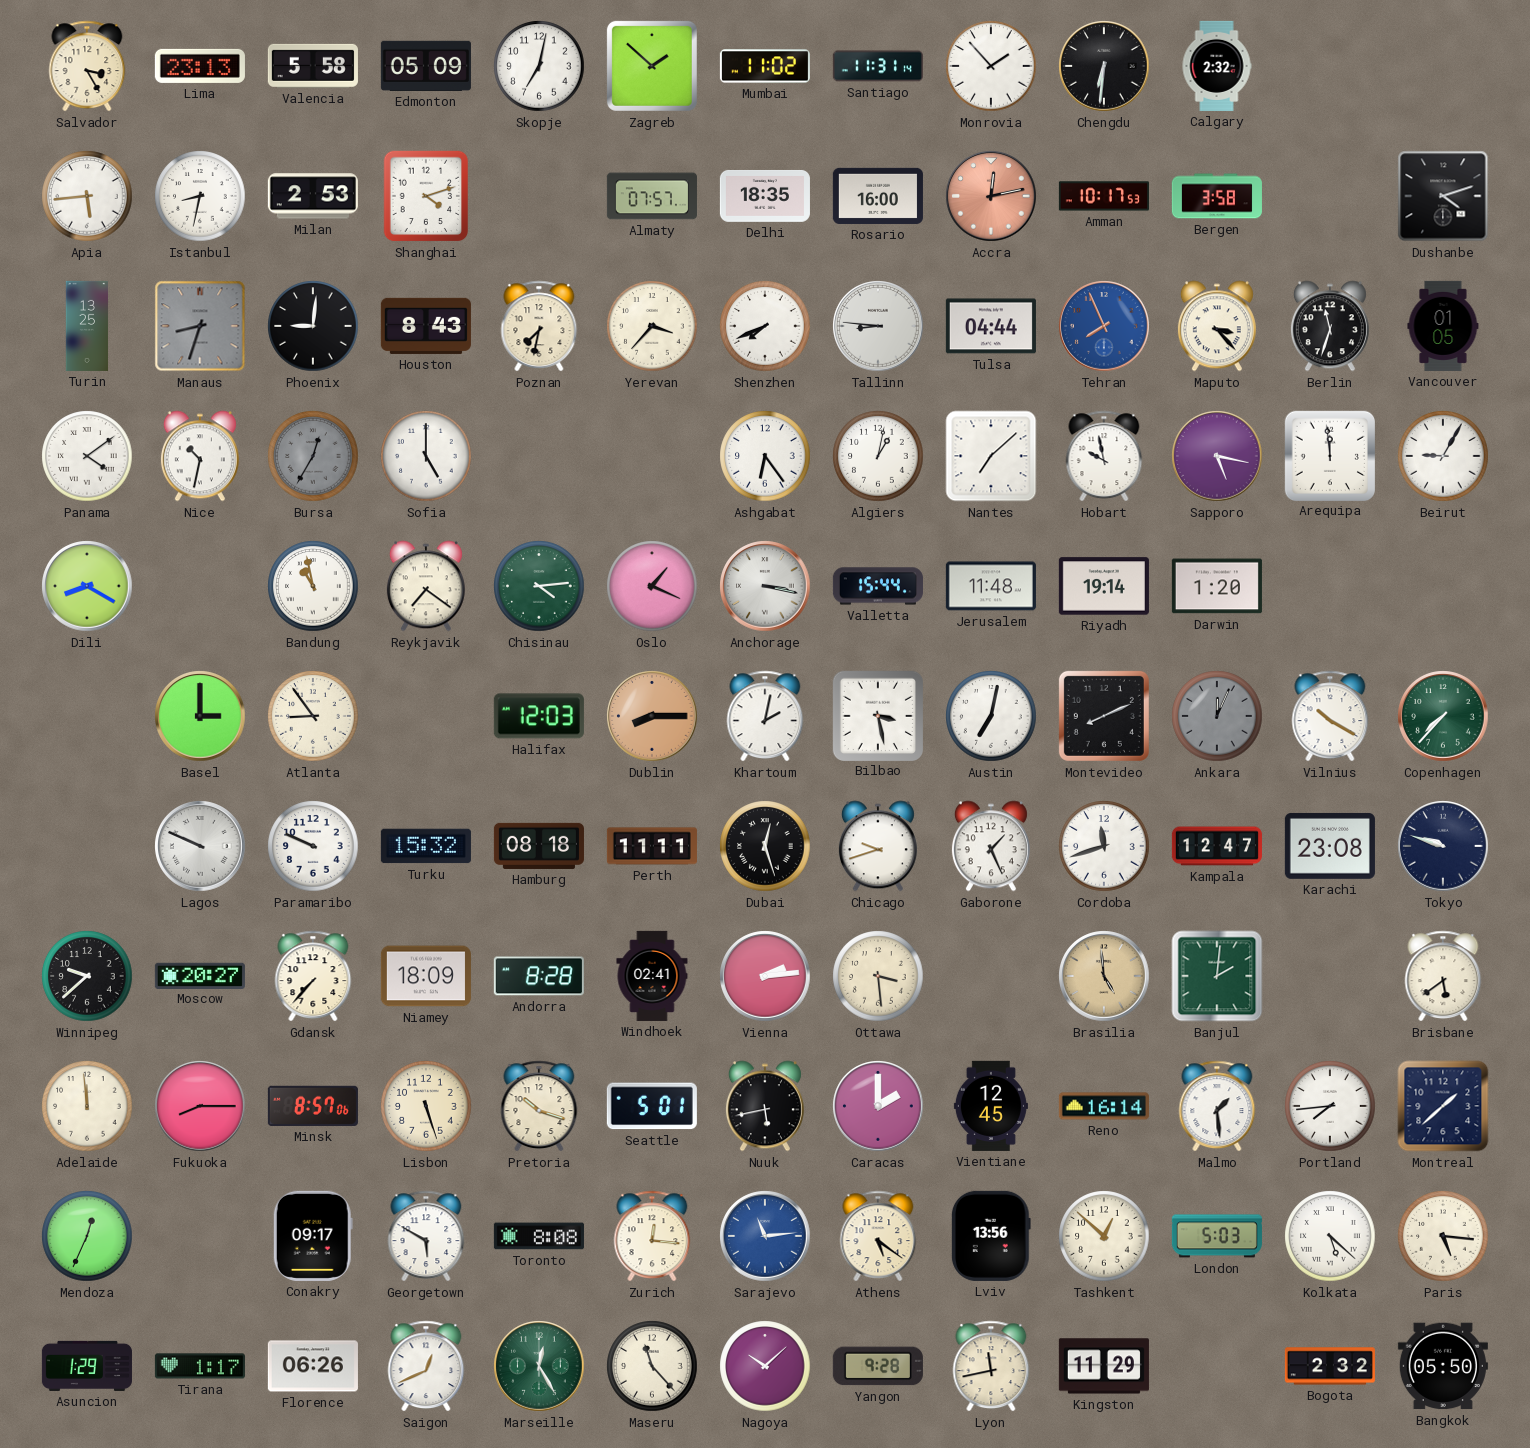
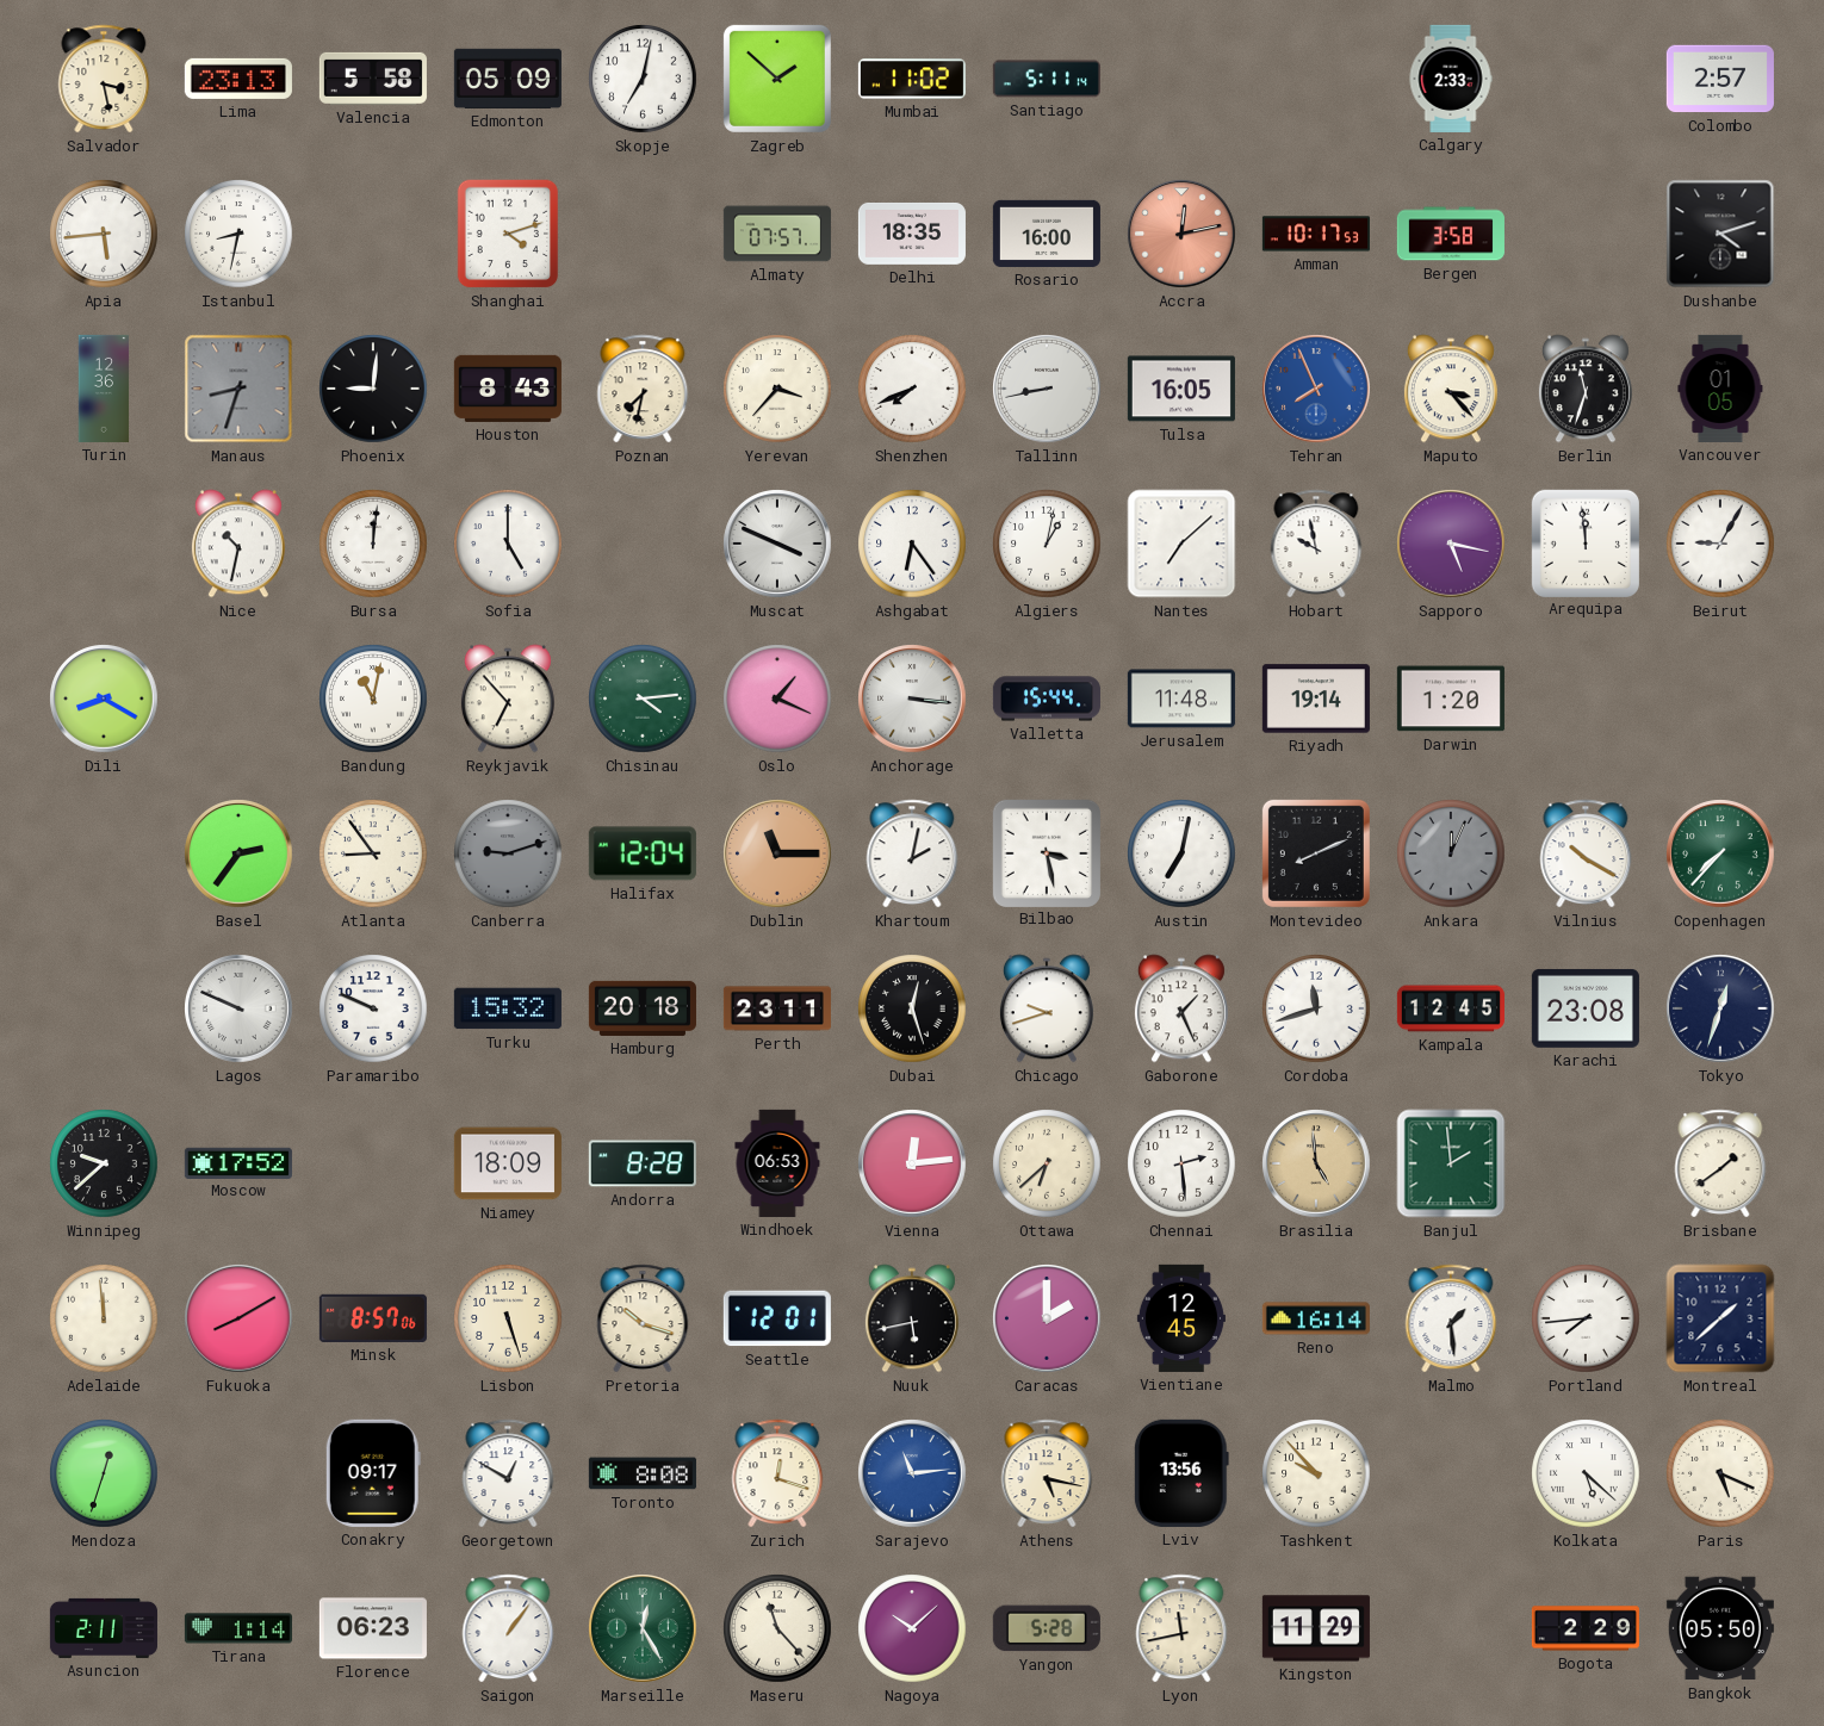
Salvador: 3:25 -> 3:28
Santiago: 11:31 -> 5:11
Monrovia: 1:53 -> none
Chengdu: 6:31 -> none
Calgary: 2:32 -> 2:33
Colombo: none -> 2:57
Milan: 2:53 -> none
Turin: 13:25 -> 12:36
Tallinn: 8:46 -> 8:43
Tulsa: 04:44 -> 16:05
Panama: 4:09 -> none
Bursa: 12:35 -> 12:01
Bursa dial: grey -> white
Muscat: none -> 3:49
Bandung: 10:58 -> 11:02
Reykjavik: 7:21 -> 6:53
Anchorage: 3:17 -> 3:16
Basel: 3:00 -> 2:36
Canberra: none -> 9:12
Halifax: 12:03 -> 12:04
Dublin: 8:15 -> 11:15
Hamburg: 08:18 -> 20:18
Perth: 11:11 -> 23:11
Kampala: 12:47 -> 12:45
Tokyo: 9:48 -> 12:33
Moscow: 20:27 -> 17:52
Gdansk: 7:37 -> none
Windhoek: 02:41 -> 06:53
Vienna: 2:14 -> 12:14
Ottawa: 3:29 -> 6:38
Chennai: none -> 2:29
Banjul: 2:01 -> 1:59
Brisbane: 5:39 -> 1:39
Fukuoka: 8:15 -> 8:10
Seattle: 5:01 -> 12:01
Mendoza: 12:34 -> 12:33
Georgetown: 5:50 -> 12:50
Zurich: 12:16 -> 12:18
Athens: 5:21 -> 5:17
Tashkent: 12:52 -> 9:53
London: 5:03 -> none
Paris: 5:16 -> 5:19
Asuncion: 1:29 -> 2:11
Tirana: 1:17 -> 1:14
Florence: 06:26 -> 06:23
Saigon: 12:41 -> 1:06
Yangon: 9:28 -> 5:28
Bogota: 2:32 -> 2:29
